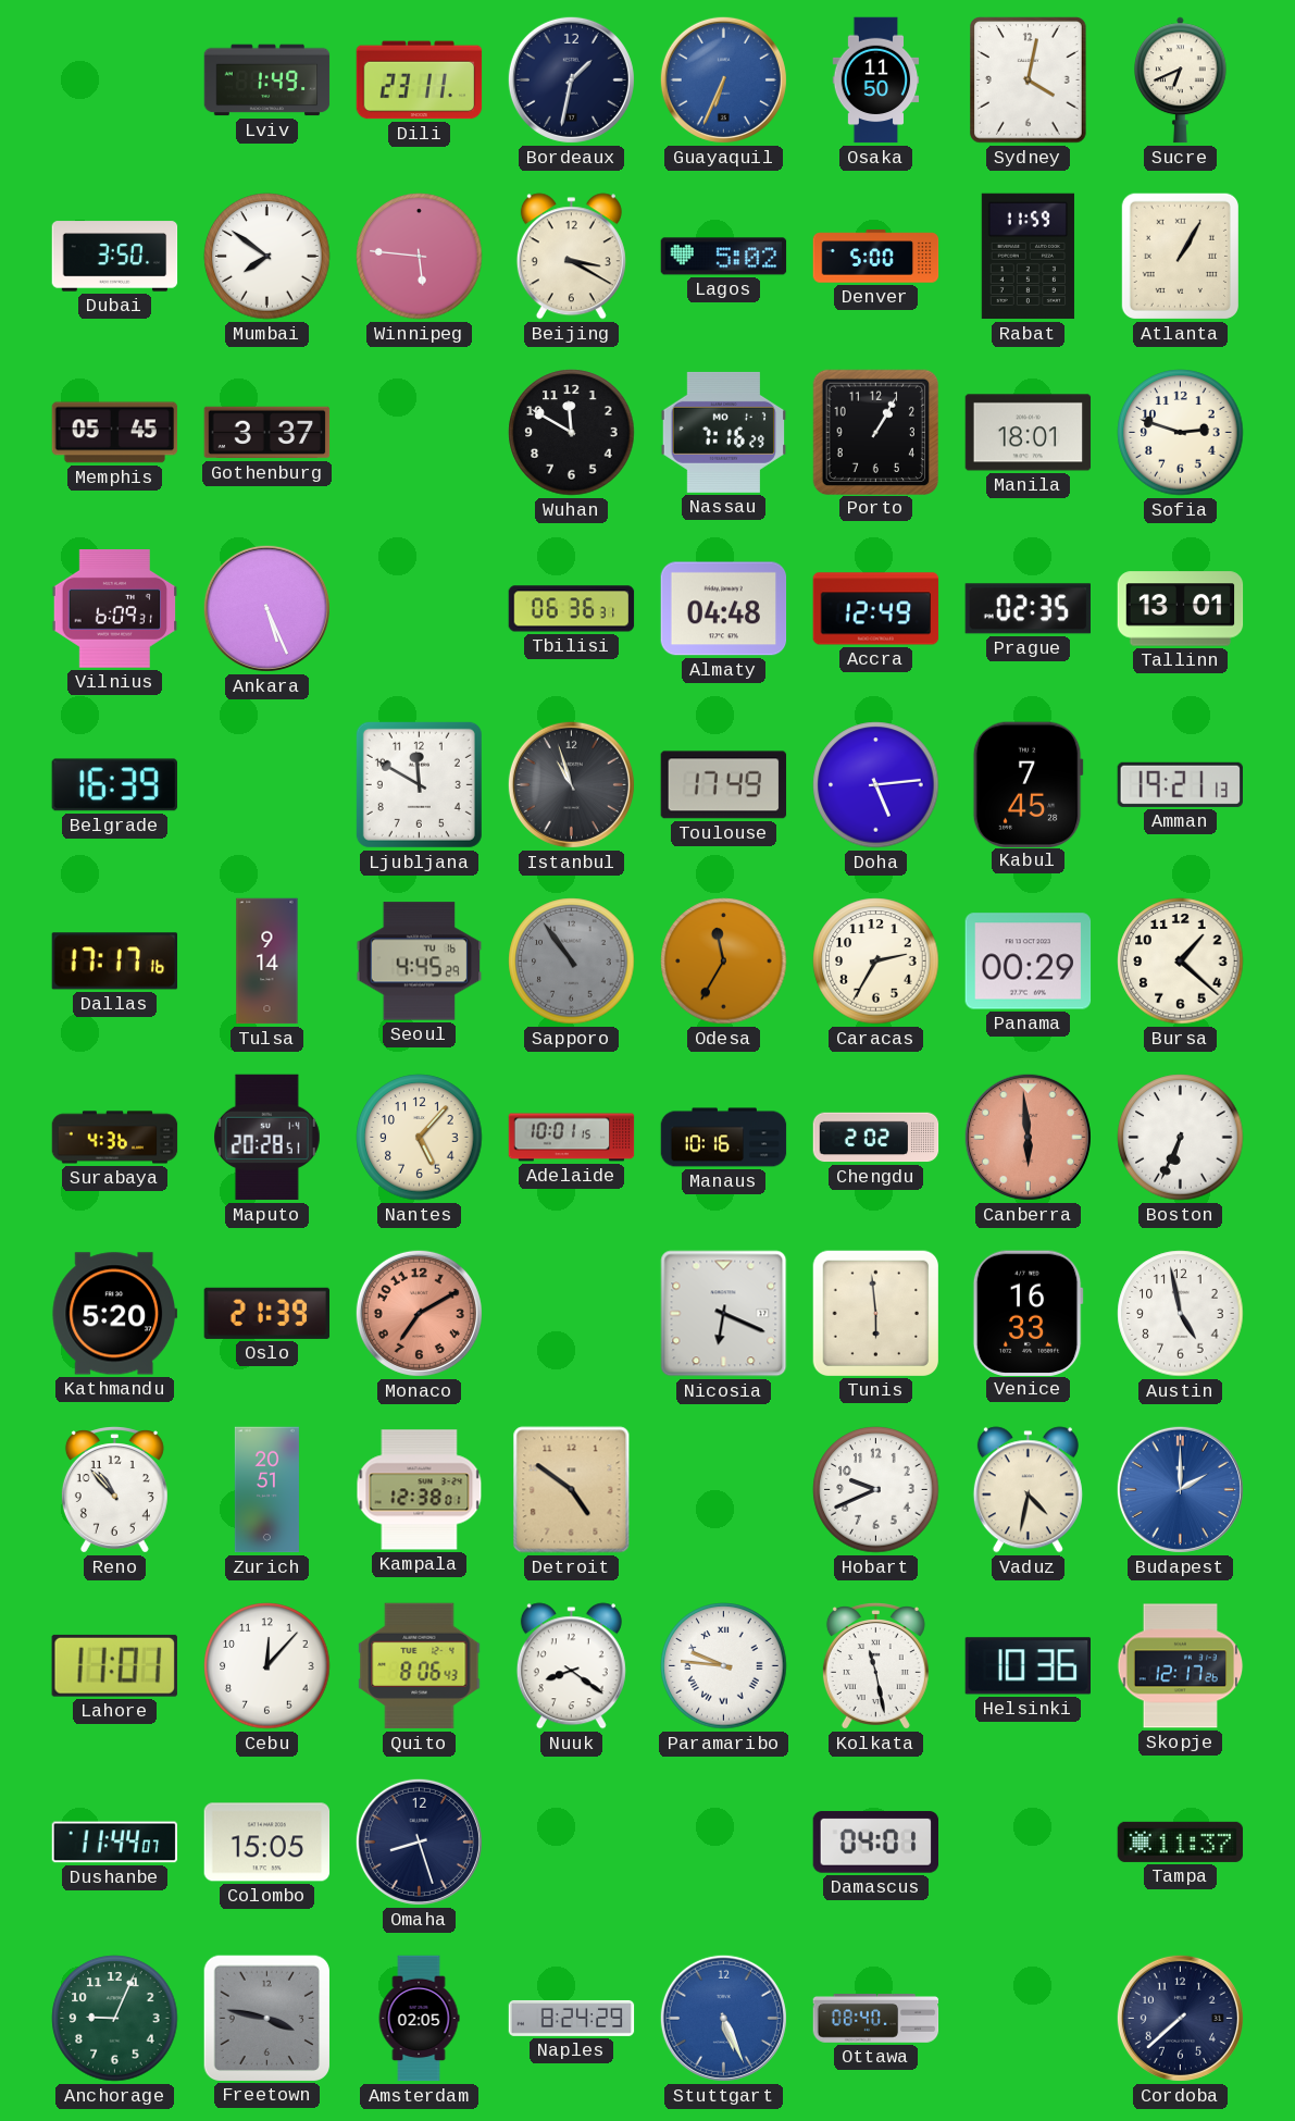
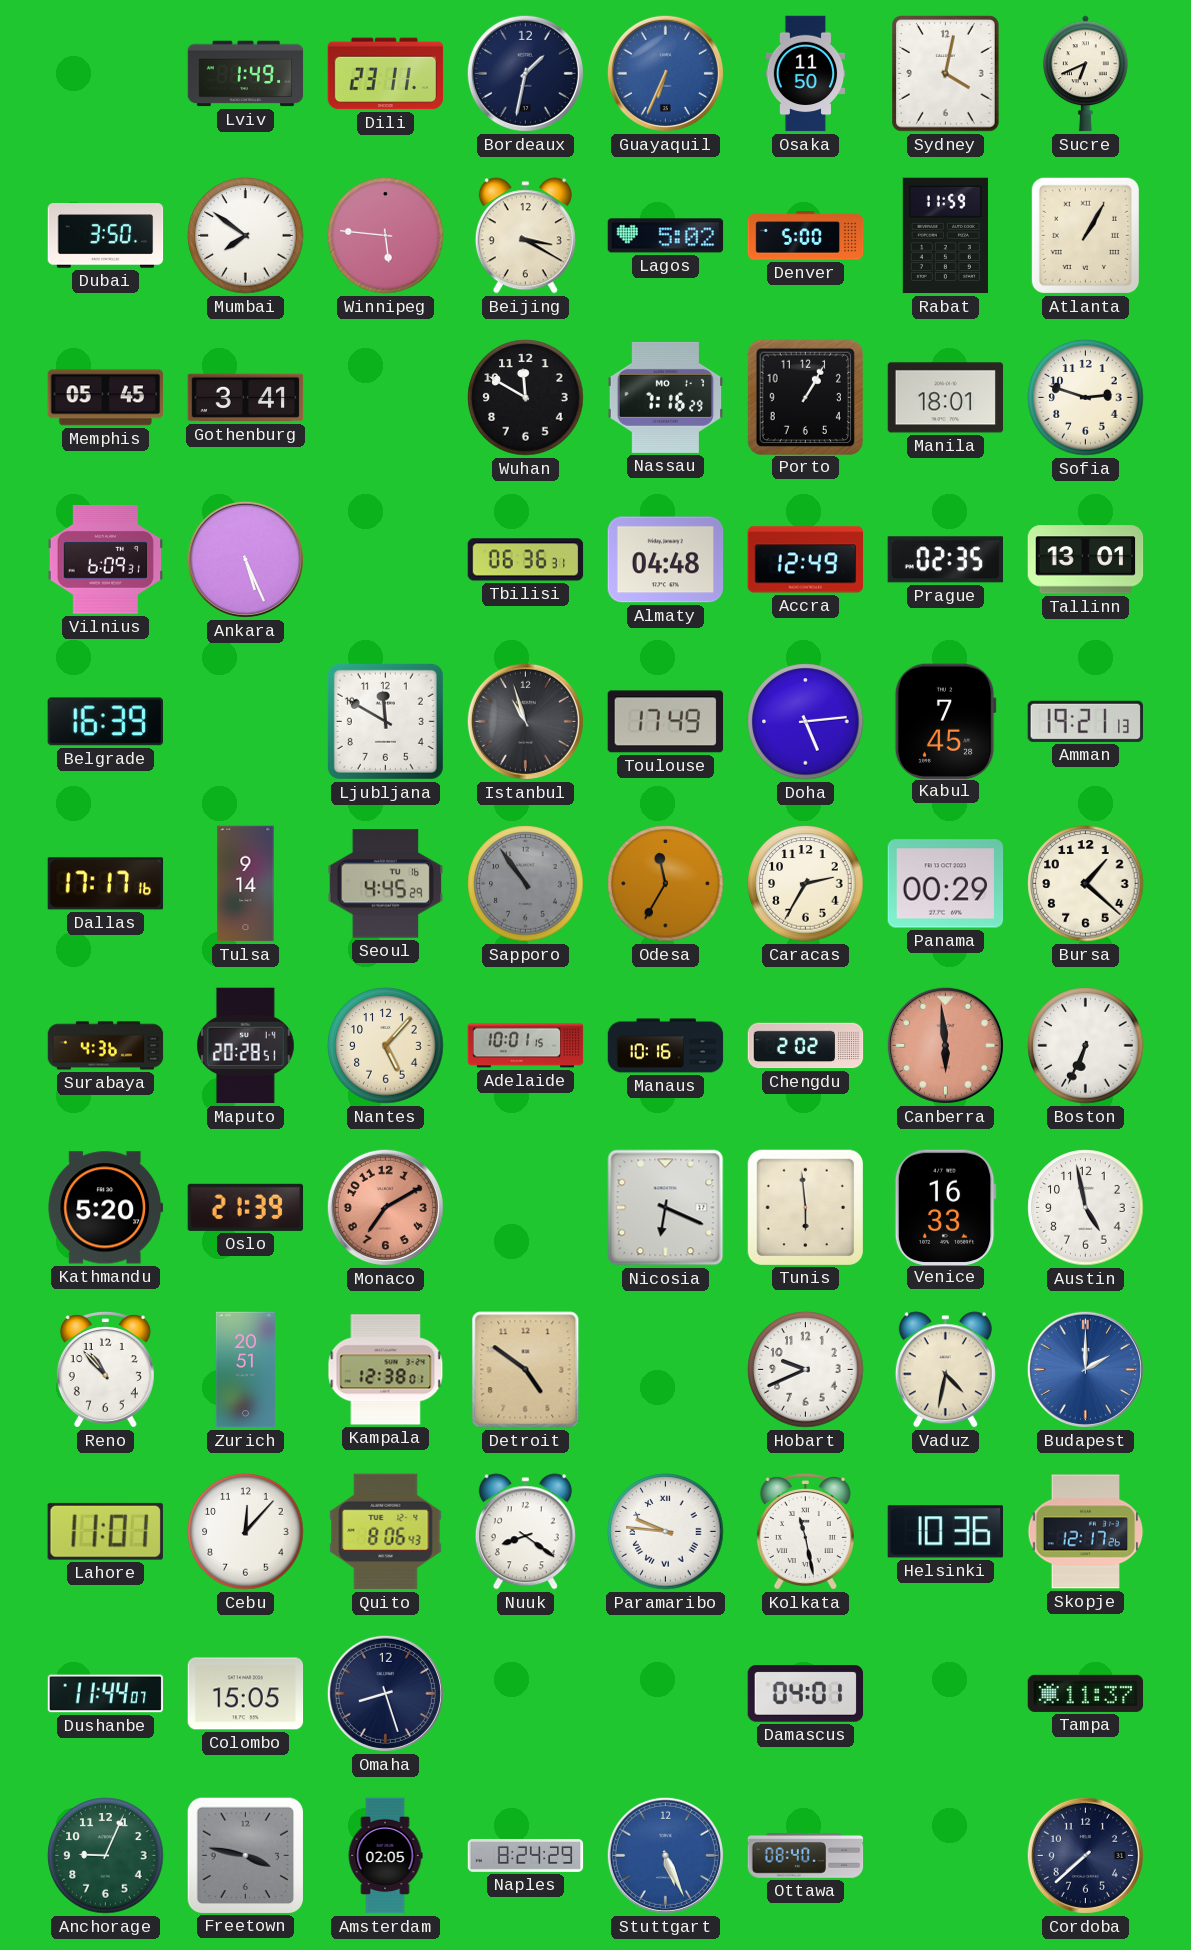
Gothenburg: 3:37 -> 3:41
